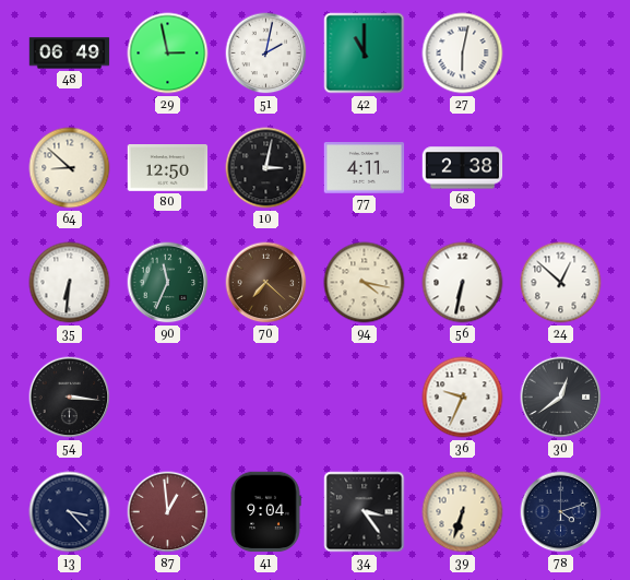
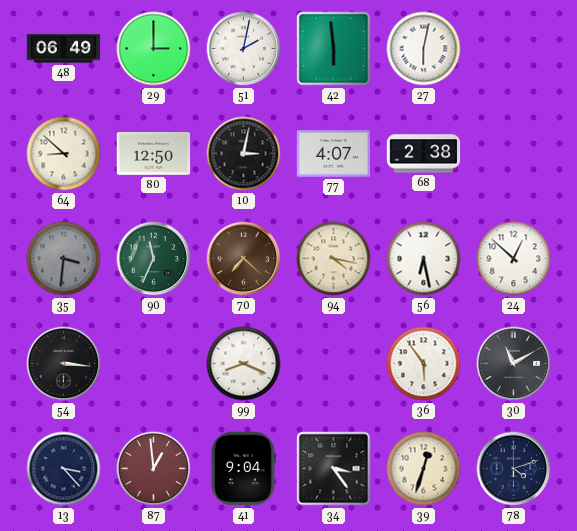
29: 2:58 -> 3:00
42: 11:00 -> 5:59
77: 4:11 -> 4:07
35: 6:31 -> 3:31
35 dial: white -> grey
56: 6:32 -> 6:28
99: none -> 8:19
36: 9:34 -> 5:54
30: 12:39 -> 11:10
39: 6:33 -> 12:33
